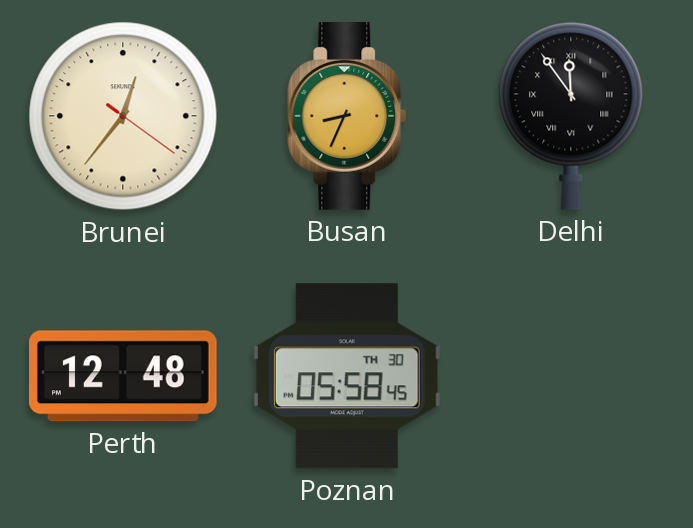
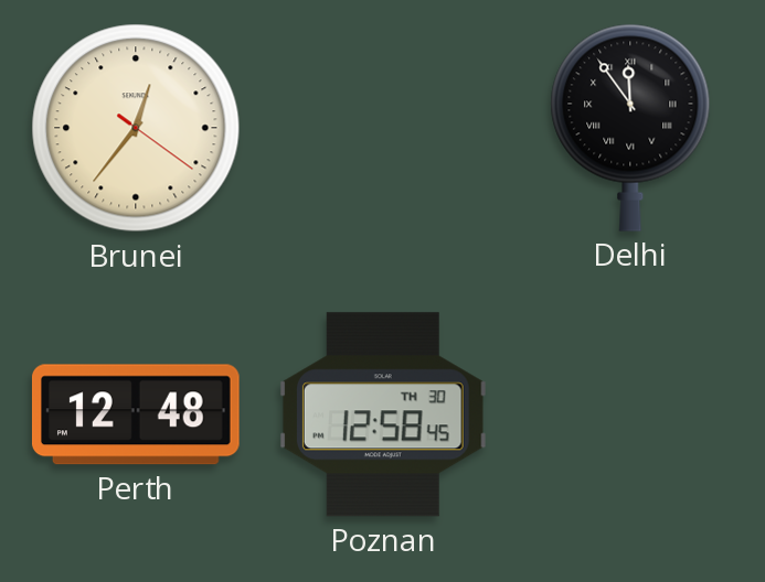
Busan: 8:34 -> none
Poznan: 05:58 -> 12:58
